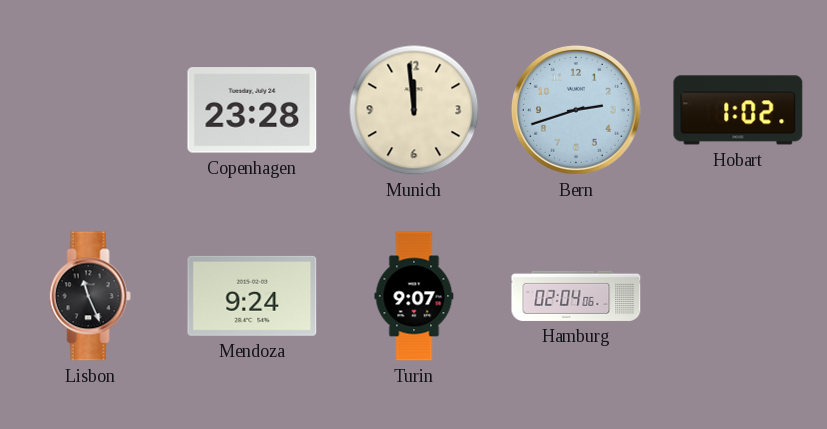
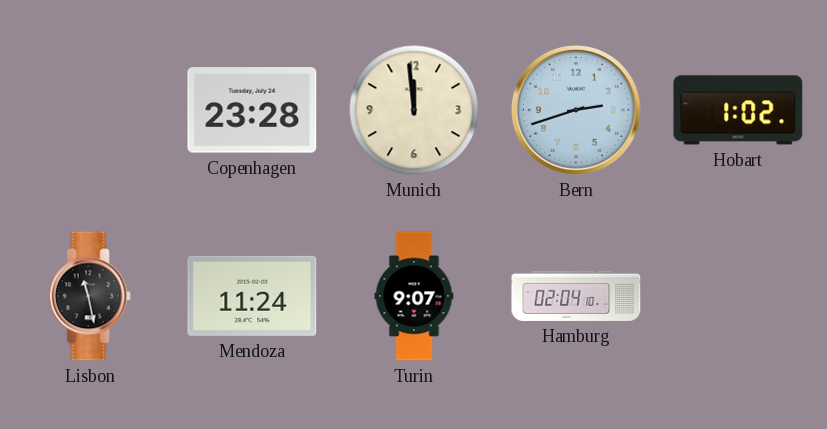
Lisbon: 11:26 -> 11:28
Mendoza: 9:24 -> 11:24
Hamburg: 02:04:06 -> 02:04:10
